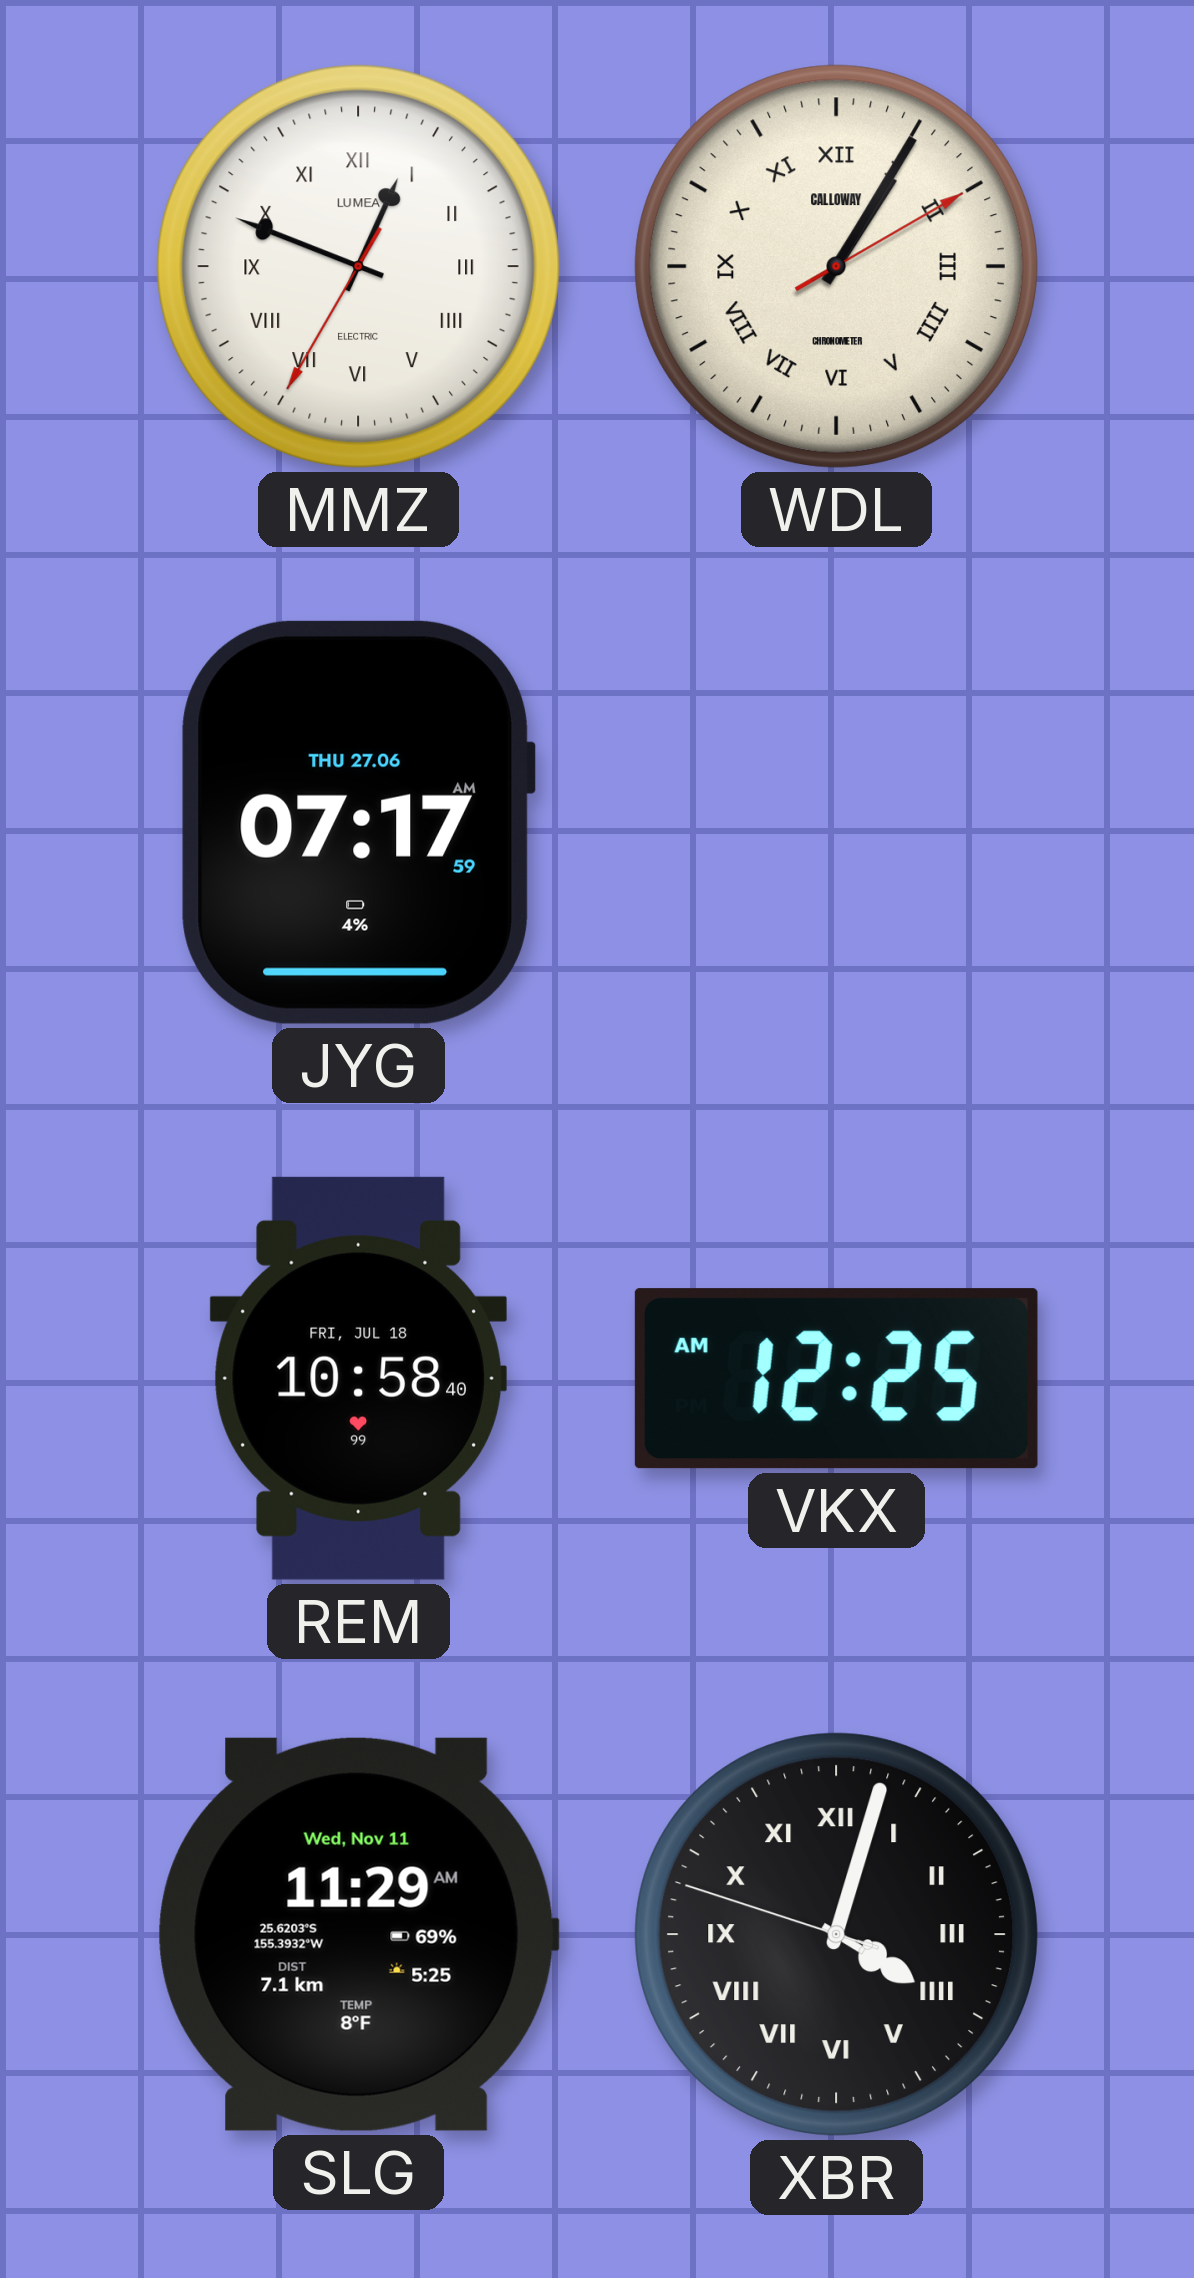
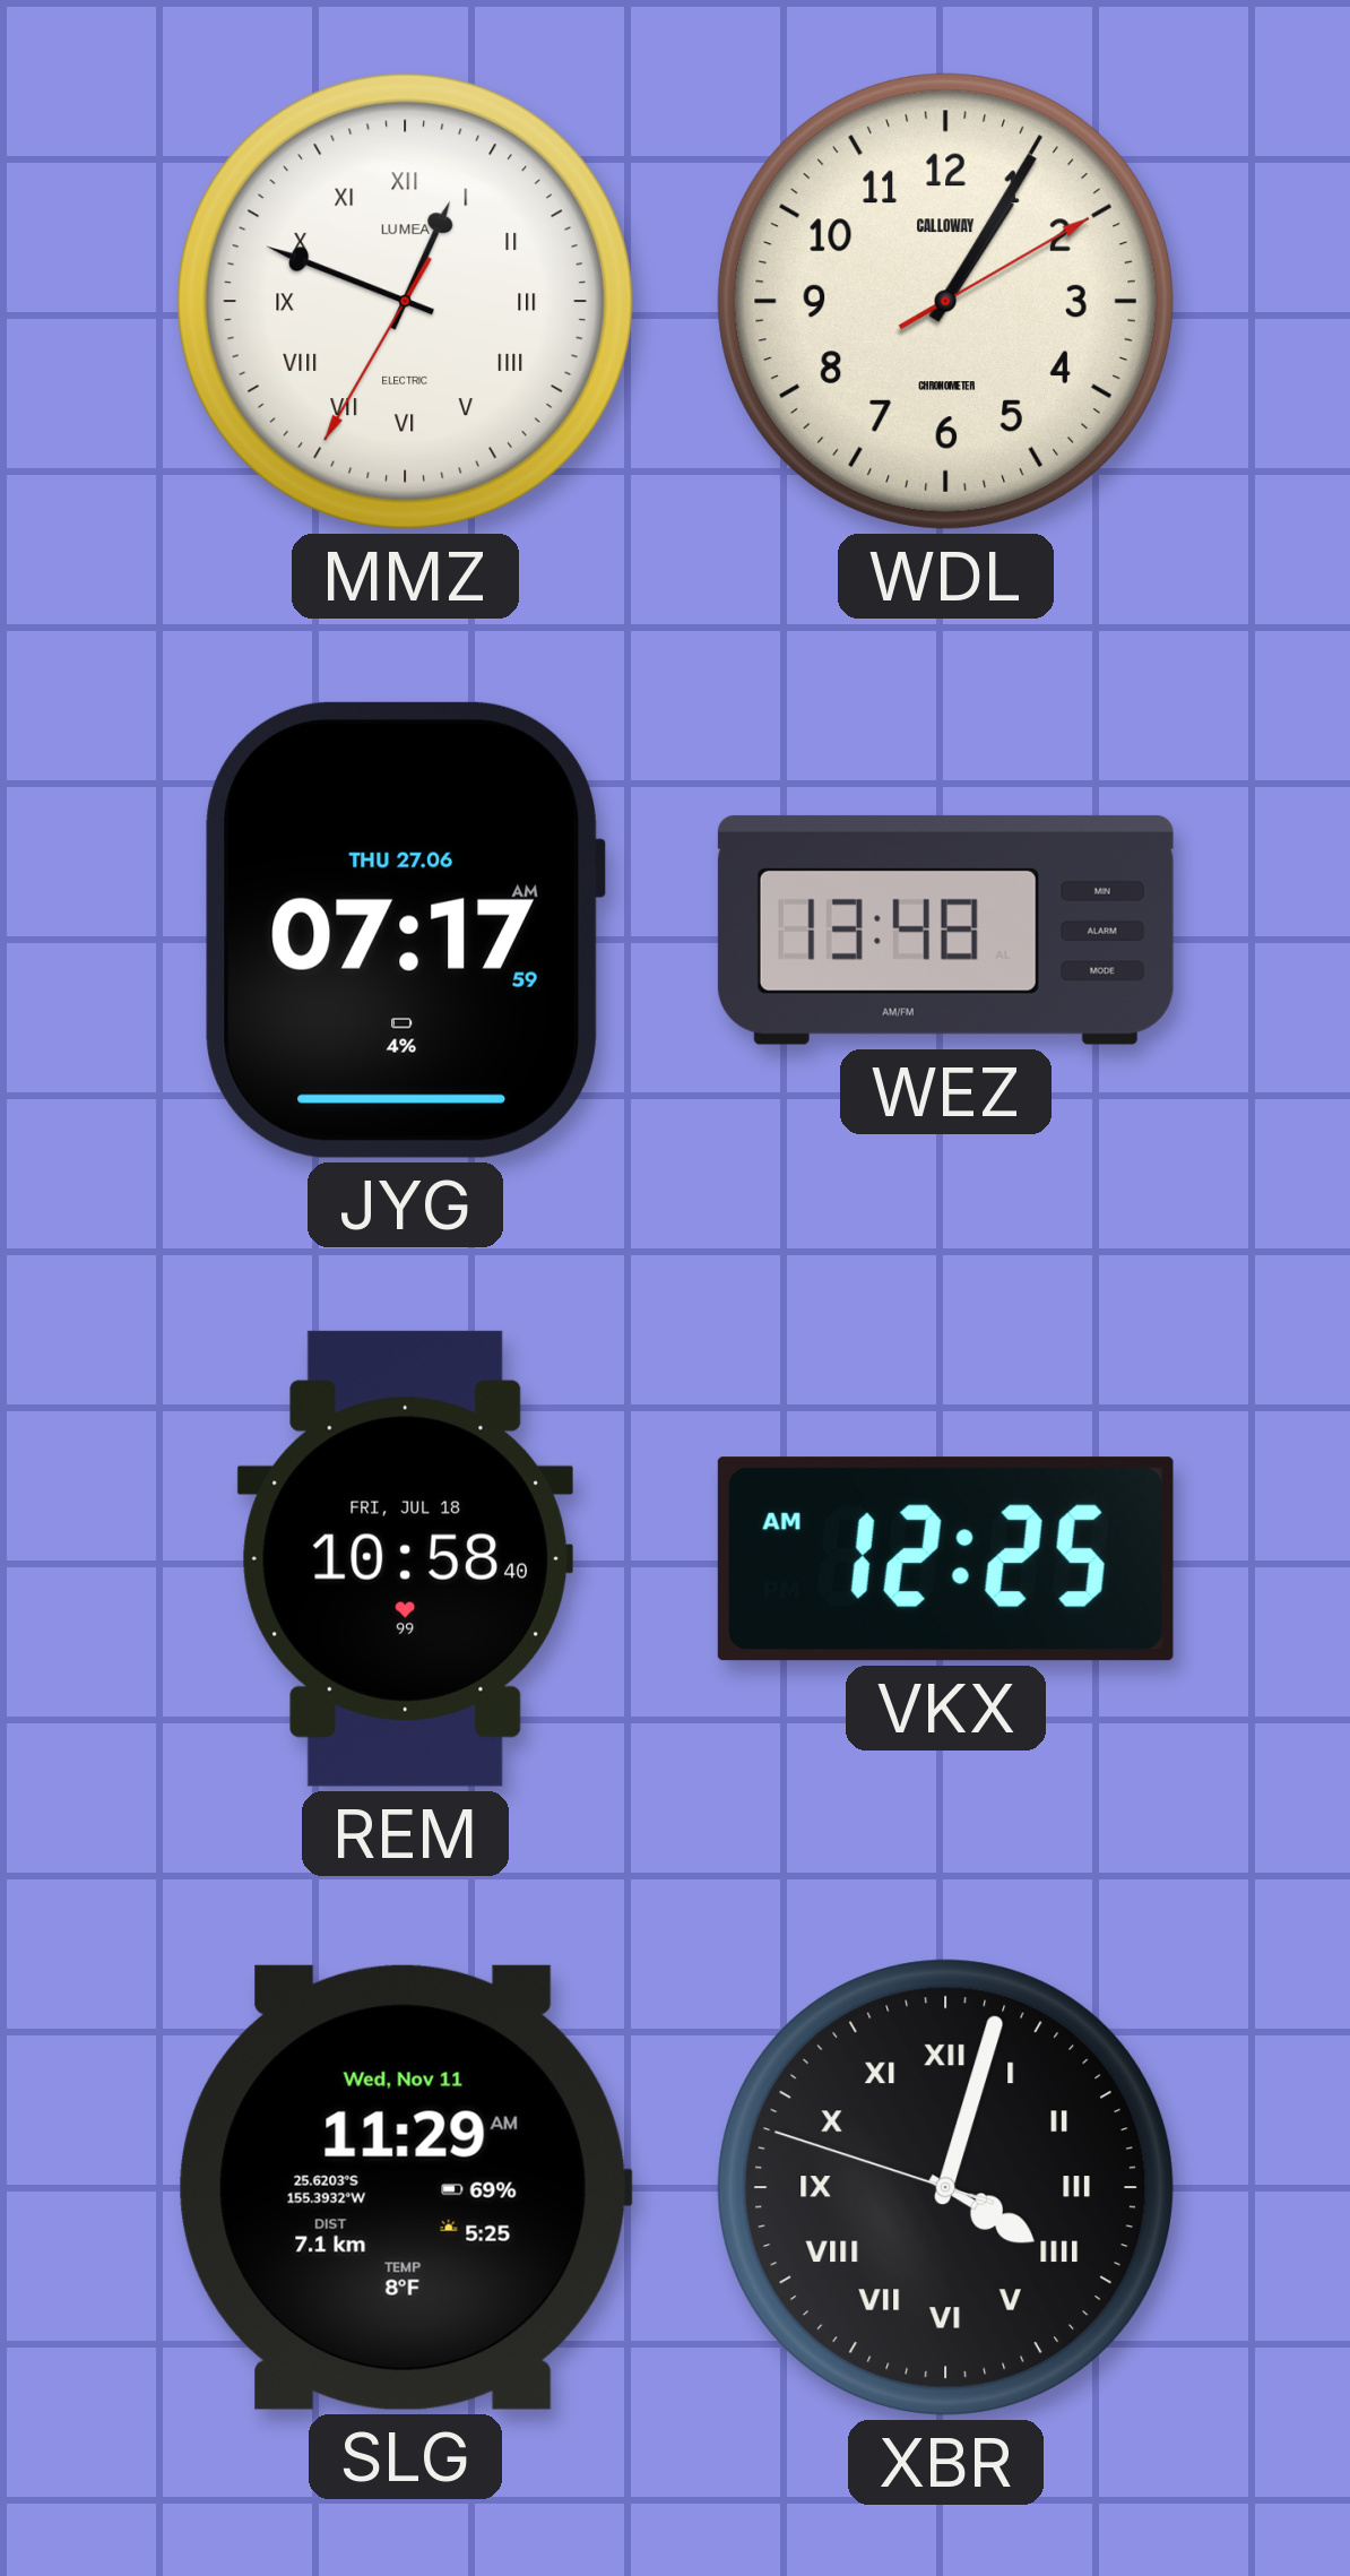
WDL numerals: Roman -> Arabic
WEZ: none -> 13:48
